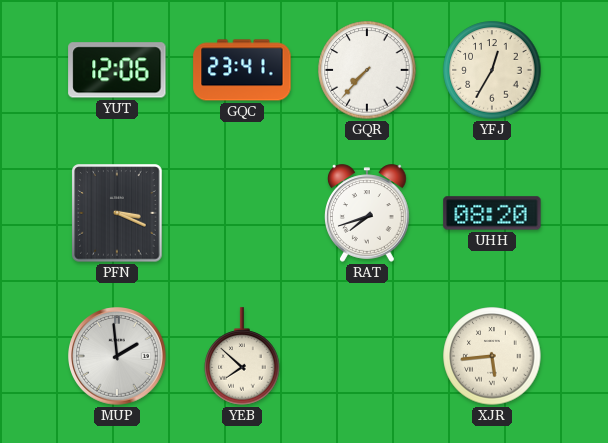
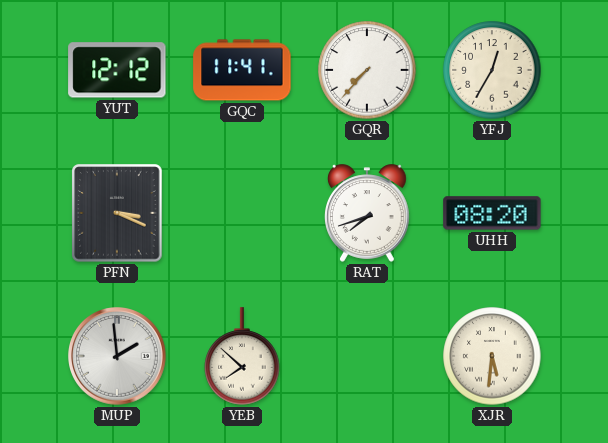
YUT: 12:06 -> 12:12
GQC: 23:41 -> 11:41
XJR: 5:44 -> 5:31
